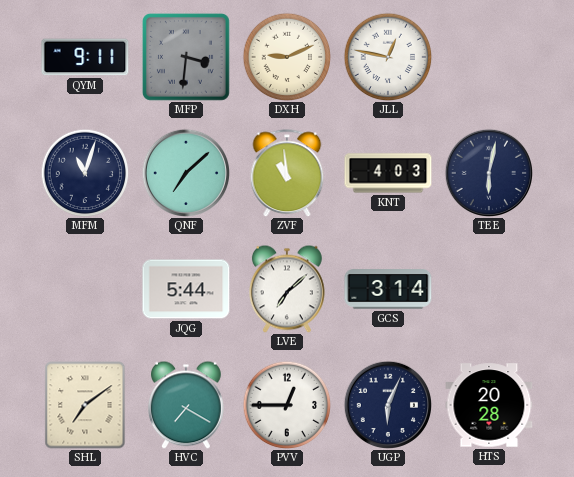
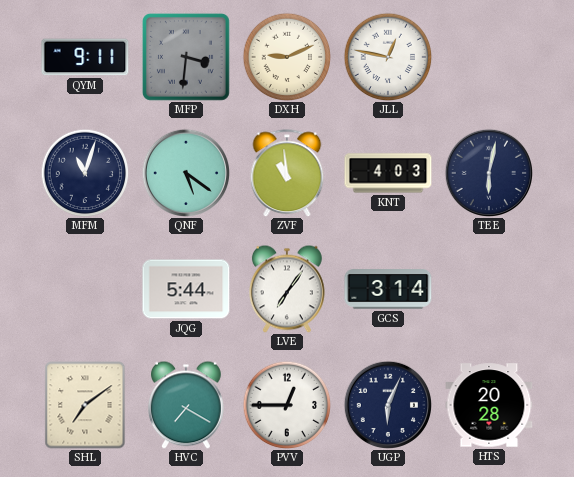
QNF: 7:08 -> 5:21
LVE: 7:08 -> 7:06
